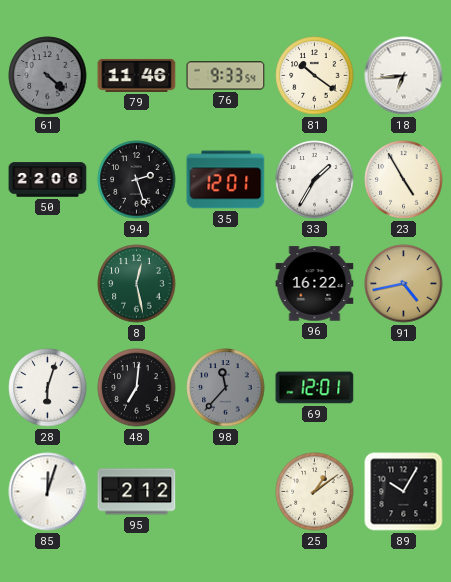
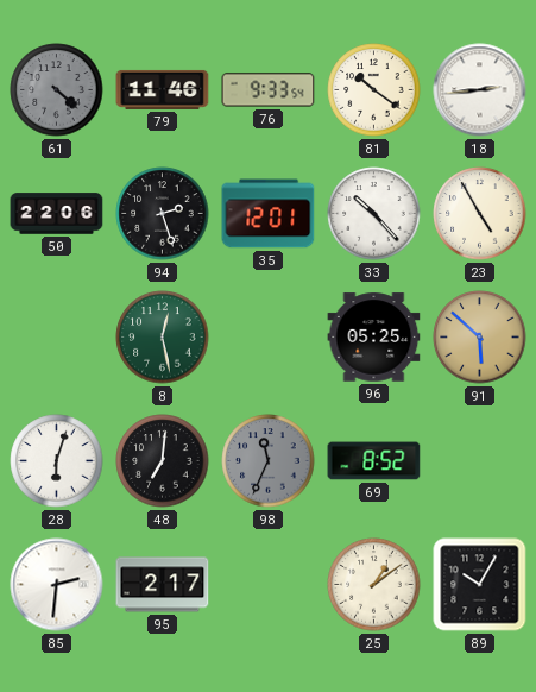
18: 6:44 -> 2:44
33: 1:35 -> 10:23
96: 16:22 -> 05:25
91: 4:43 -> 5:52
98: 11:37 -> 11:34
69: 12:01 -> 8:52
85: 12:03 -> 2:31
95: 2:12 -> 2:17
